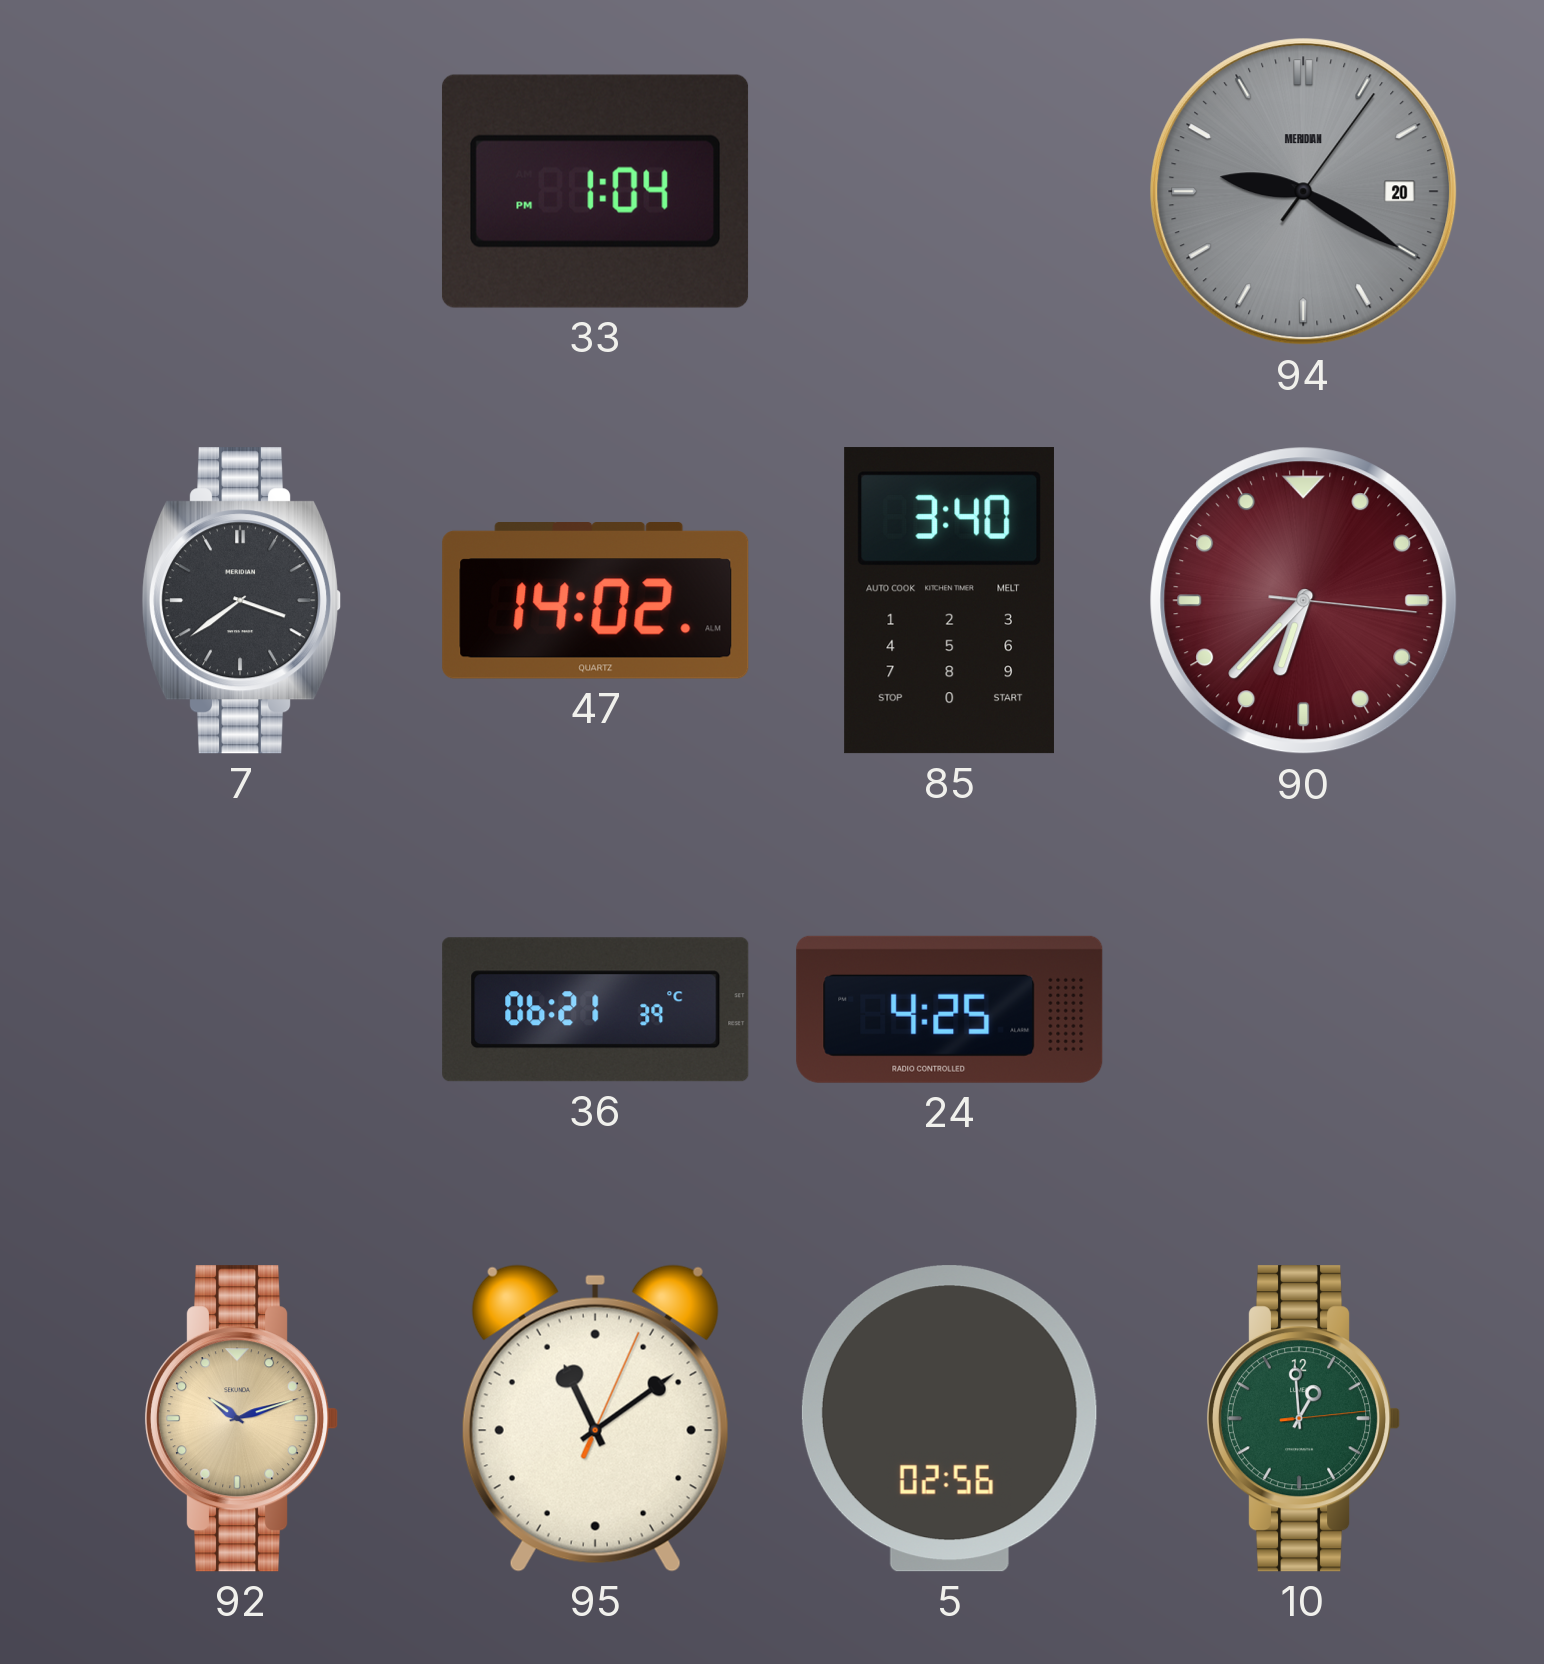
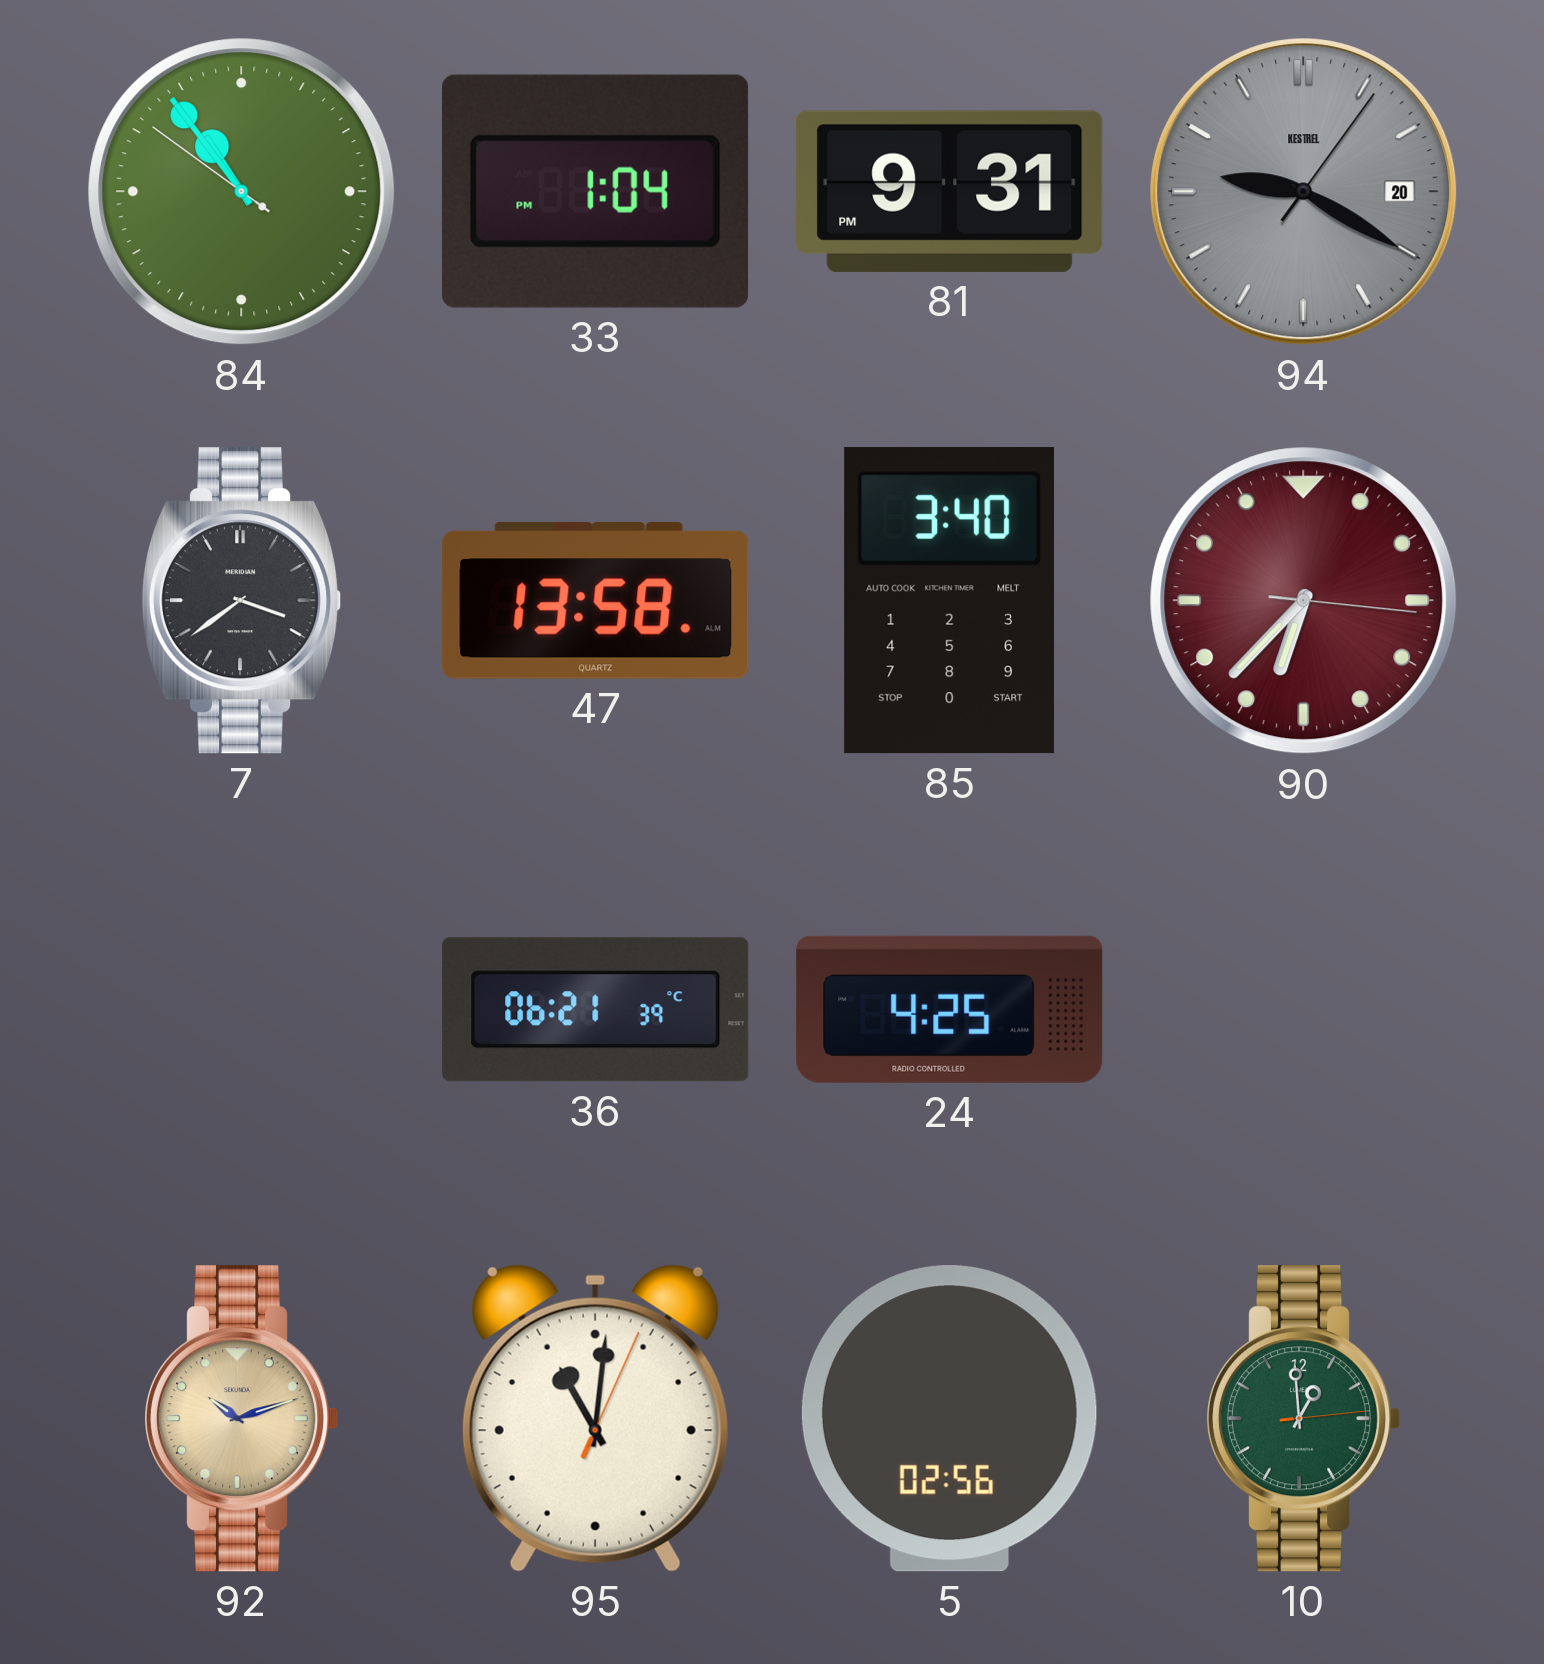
84: none -> 10:53
81: none -> 9:31
94 brand: MERIDIAN -> KESTREL
47: 14:02 -> 13:58
95: 11:09 -> 11:01
